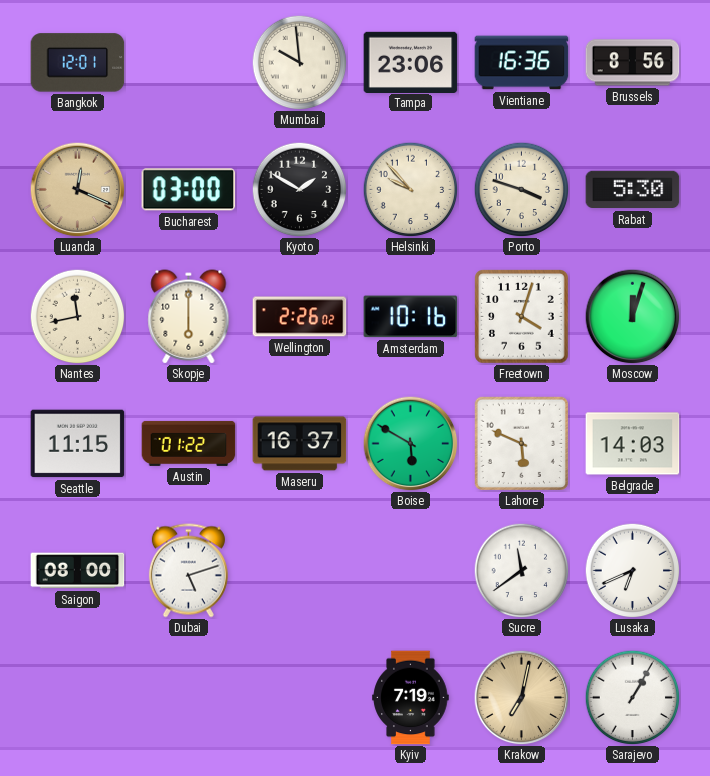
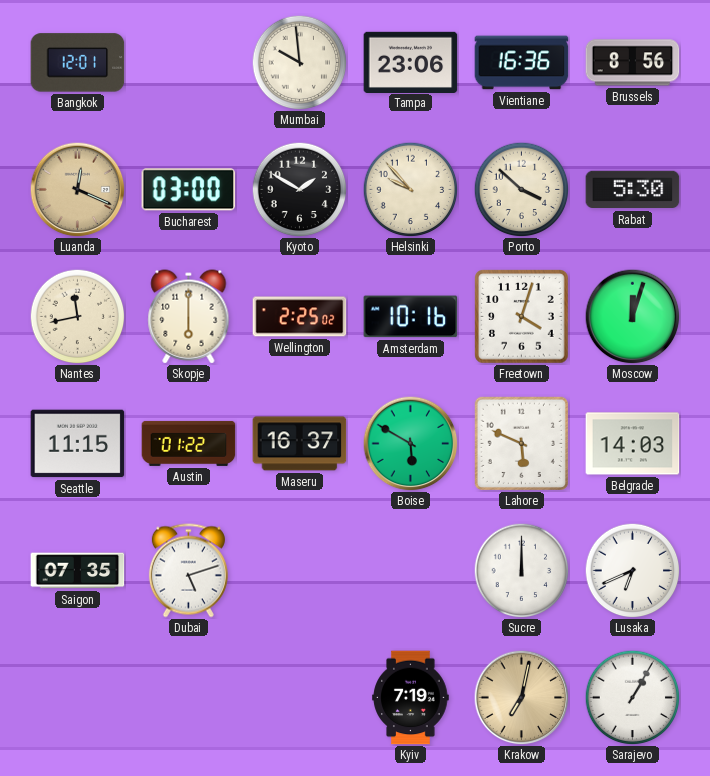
Porto: 3:48 -> 3:52
Wellington: 2:26 -> 2:25
Saigon: 08:00 -> 07:35
Sucre: 11:39 -> 12:00
